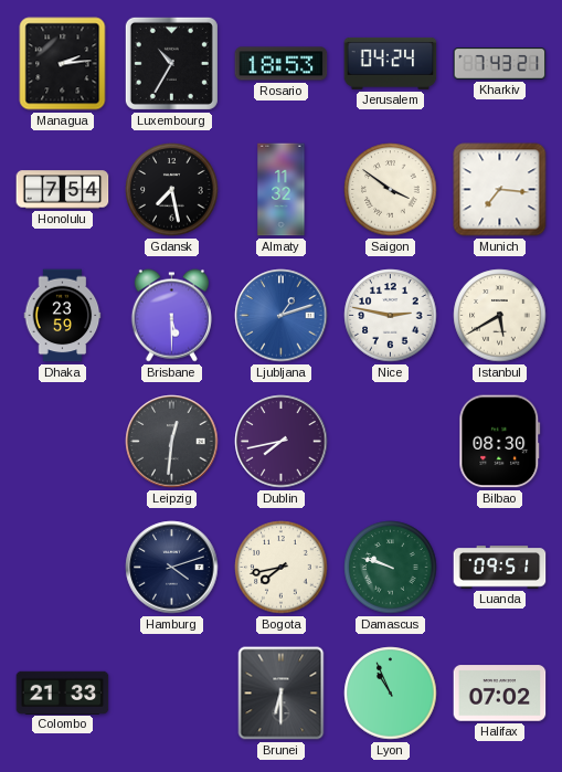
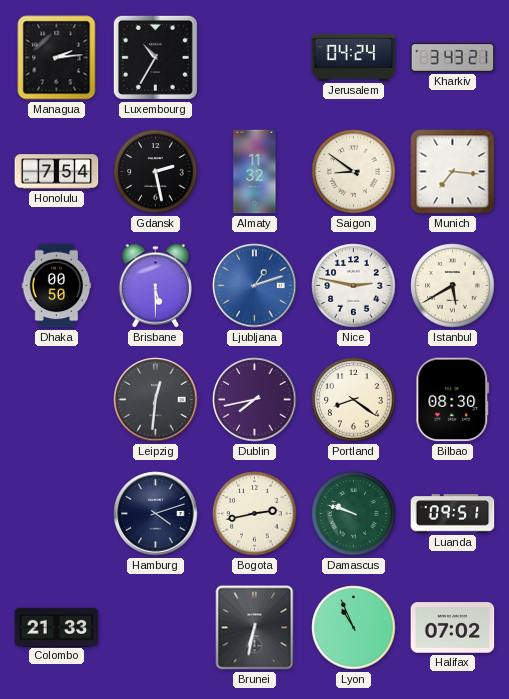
Rosario: 18:53 -> none
Kharkiv: 7:43 -> 3:43
Gdansk: 7:28 -> 2:28
Saigon: 3:51 -> 8:51
Dhaka: 23:59 -> 00:50
Portland: none -> 8:21
Bogota: 7:43 -> 2:43
Brunei: 6:30 -> 6:32
